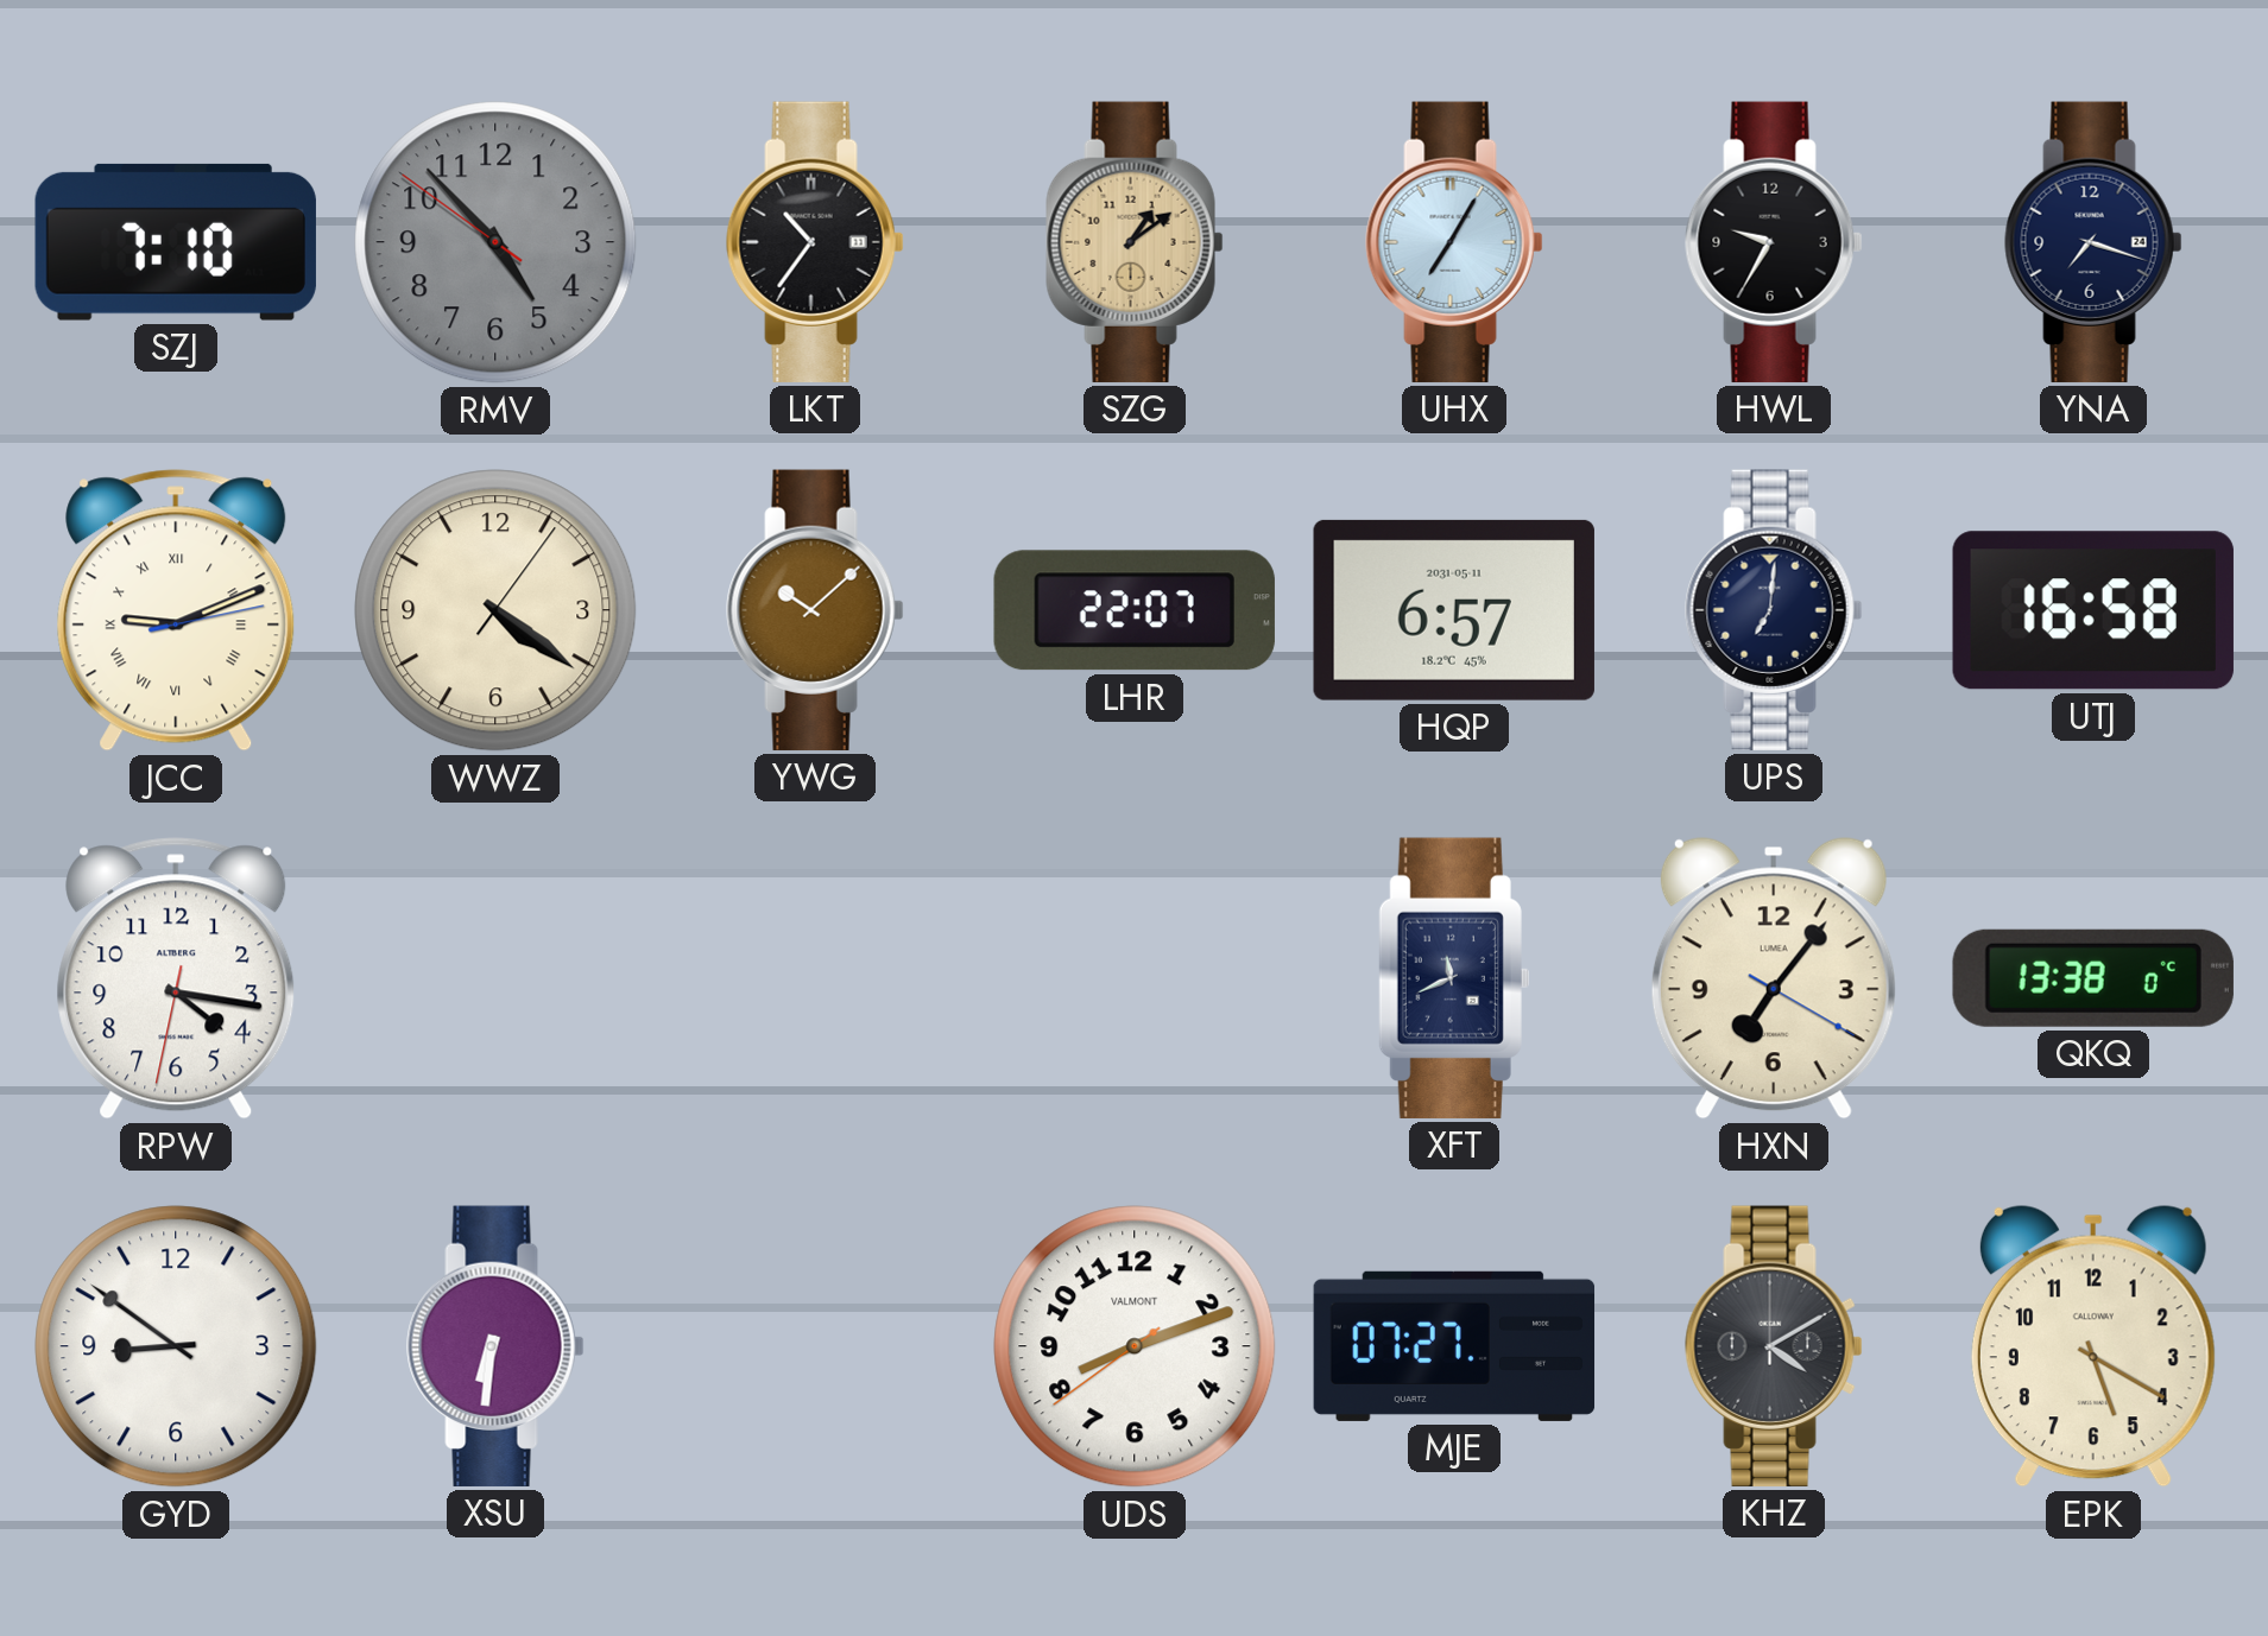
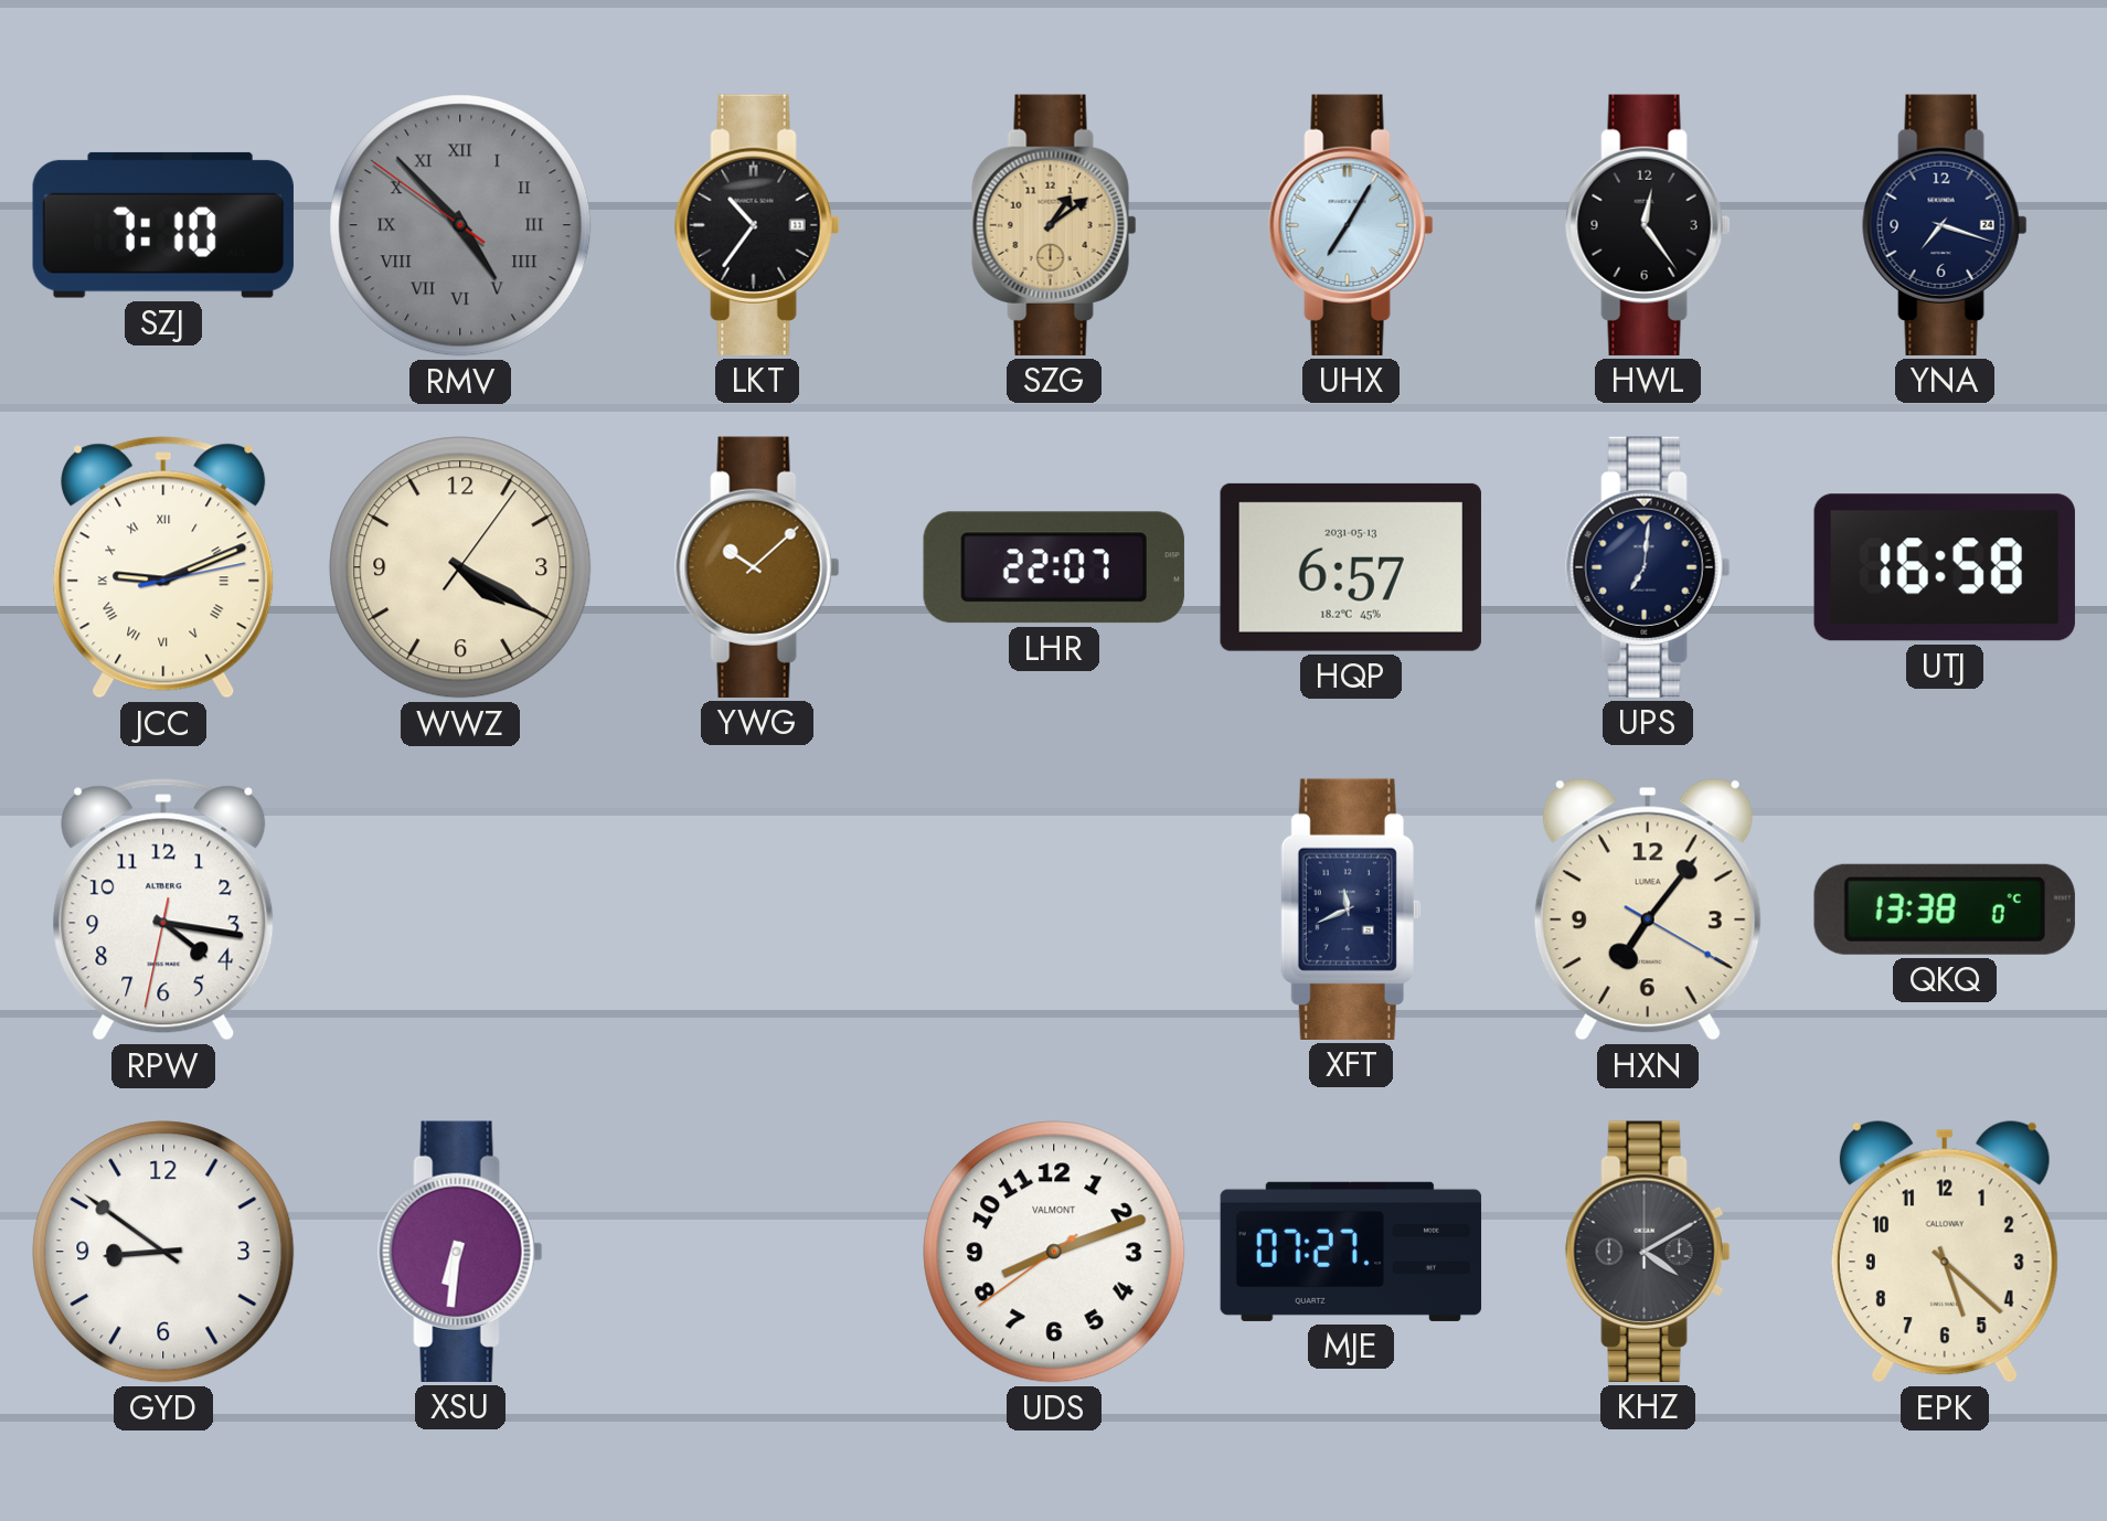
RMV numerals: Arabic -> Roman
HWL: 9:35 -> 12:24
WWZ: 4:21 -> 4:20
HQP date: 2031-05-11 -> 2031-05-13
EPK: 5:20 -> 5:22
